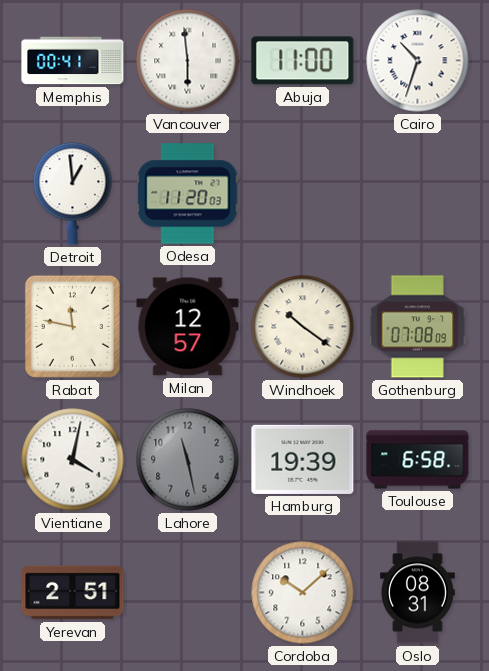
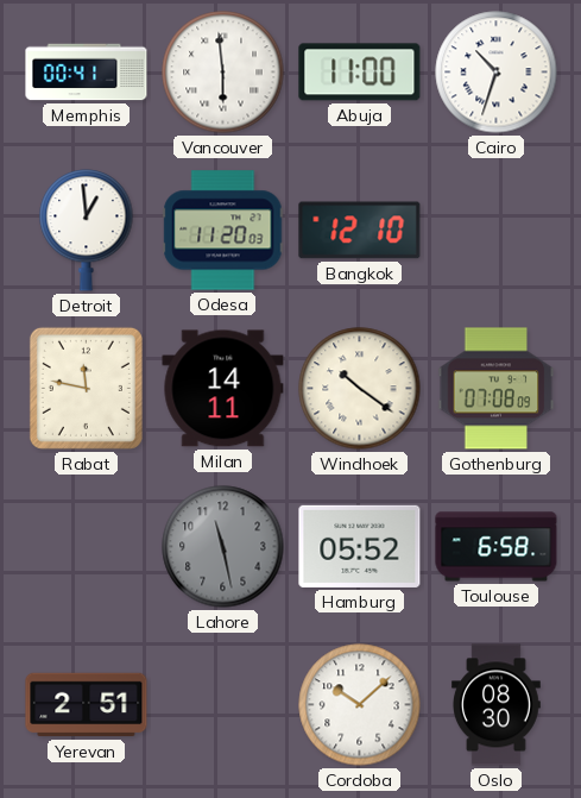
Bangkok: none -> 12:10
Milan: 12:57 -> 14:11
Vientiane: 4:02 -> none
Hamburg: 19:39 -> 05:52
Oslo: 08:31 -> 08:30
